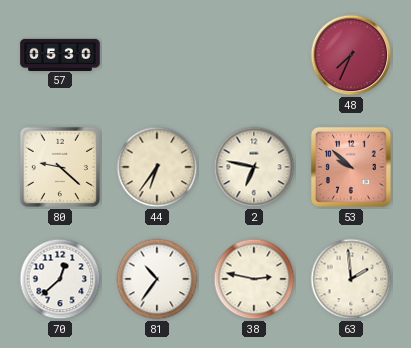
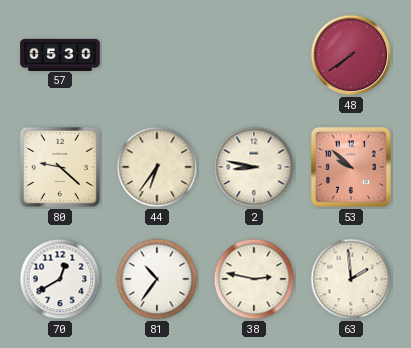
48: 7:34 -> 7:39
2: 6:47 -> 8:47
70: 12:38 -> 12:40
